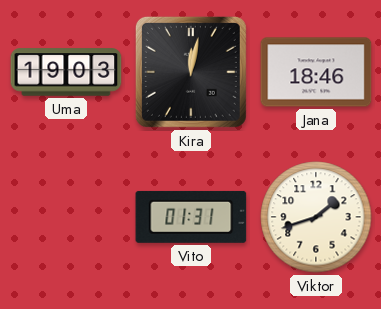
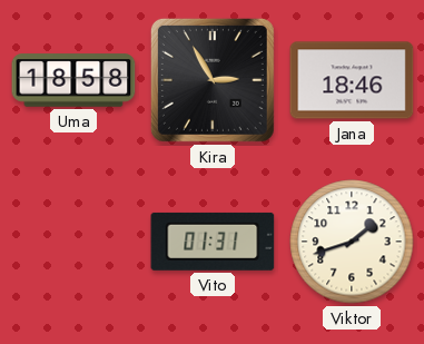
Uma: 19:03 -> 18:58
Kira: 12:02 -> 2:55
